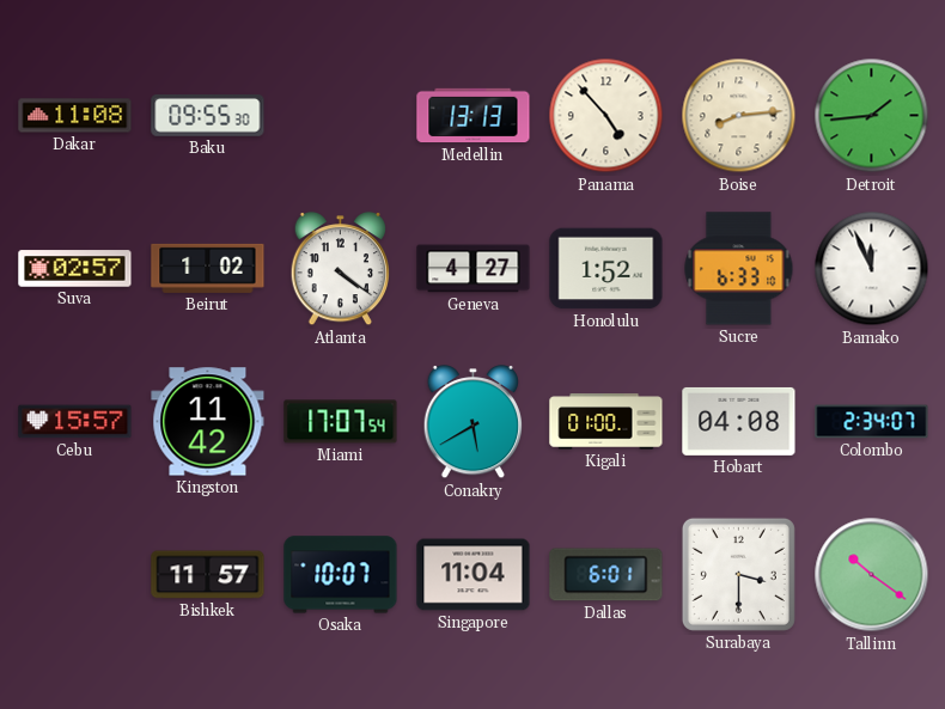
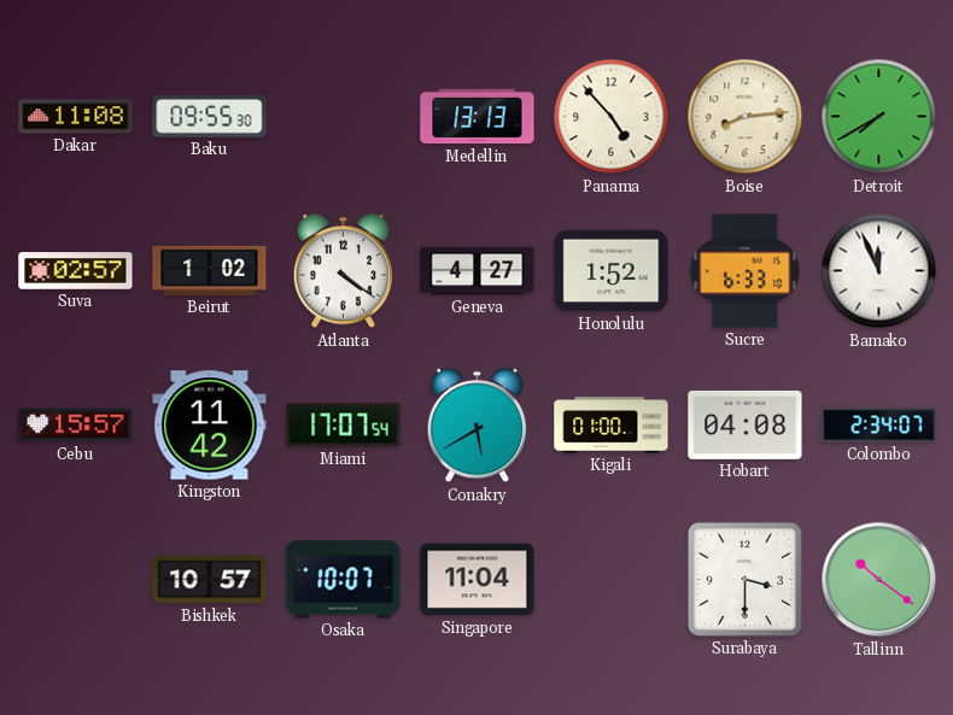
Detroit: 1:44 -> 7:40
Bishkek: 11:57 -> 10:57
Dallas: 6:01 -> none
